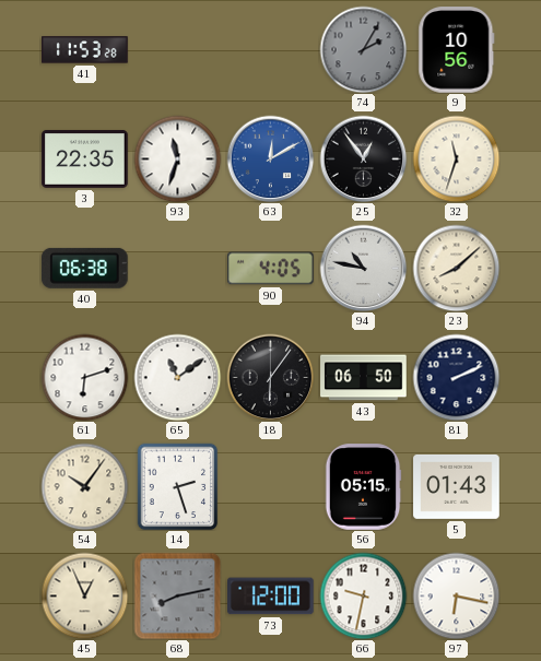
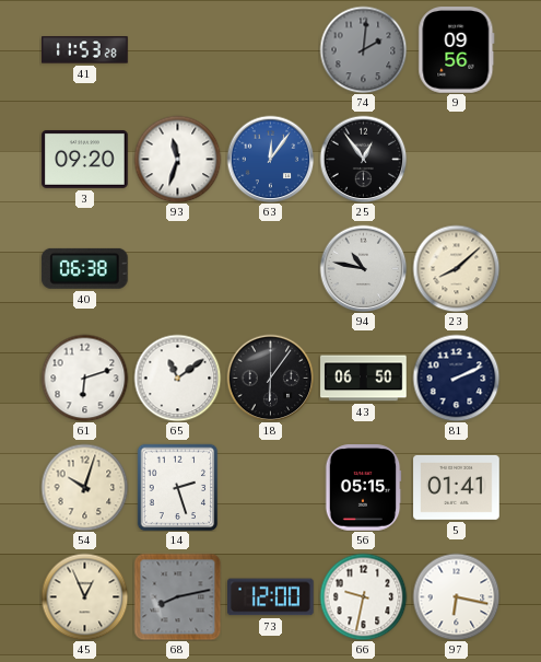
74: 2:05 -> 2:01
9: 10:56 -> 09:56
3: 22:35 -> 09:20
63: 12:10 -> 12:06
32: 11:33 -> none
90: 4:05 -> none
54: 10:06 -> 10:03
5: 01:43 -> 01:41
